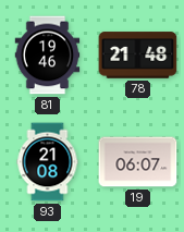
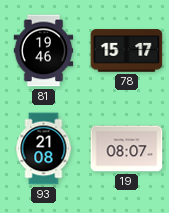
78: 21:48 -> 15:17
19: 06:07 -> 08:07
